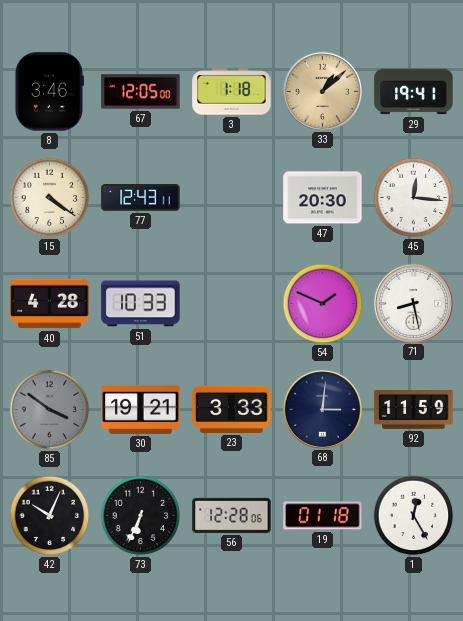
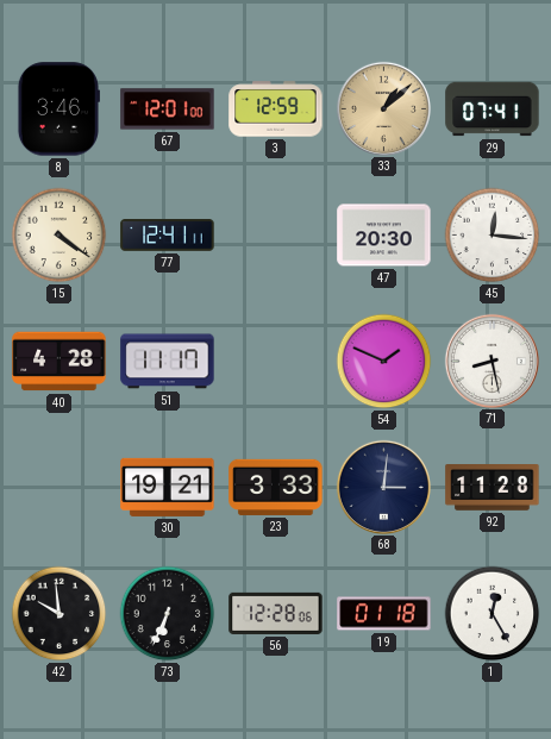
67: 12:05 -> 12:01
3: 1:18 -> 12:59
29: 19:41 -> 07:41
77: 12:43 -> 12:41
51: 10:33 -> 11:17
85: 3:51 -> none
92: 11:59 -> 11:28
42: 10:04 -> 9:59
